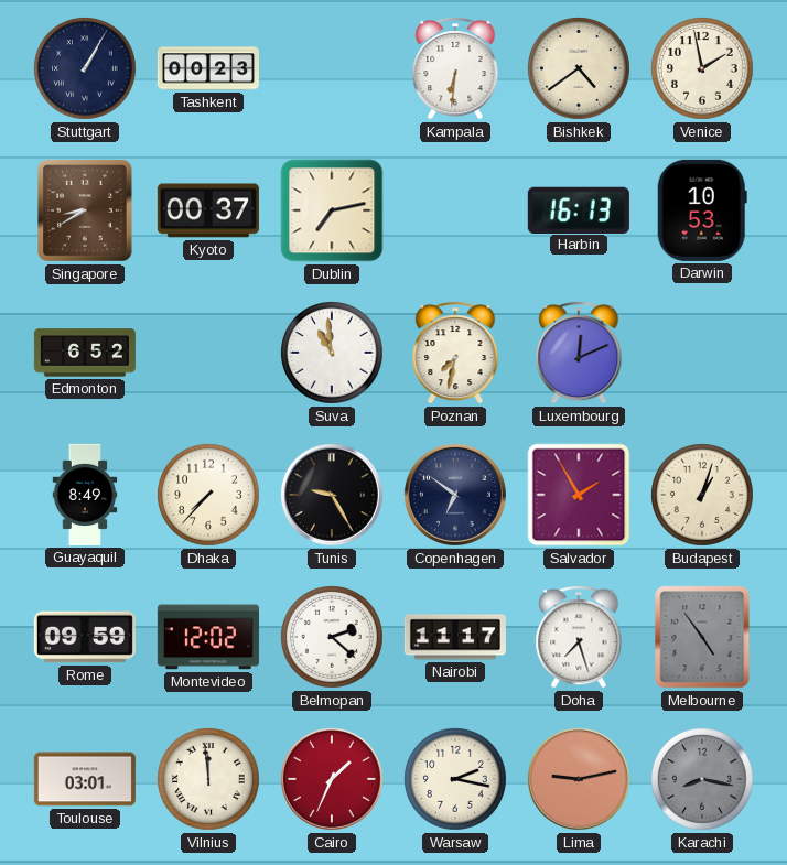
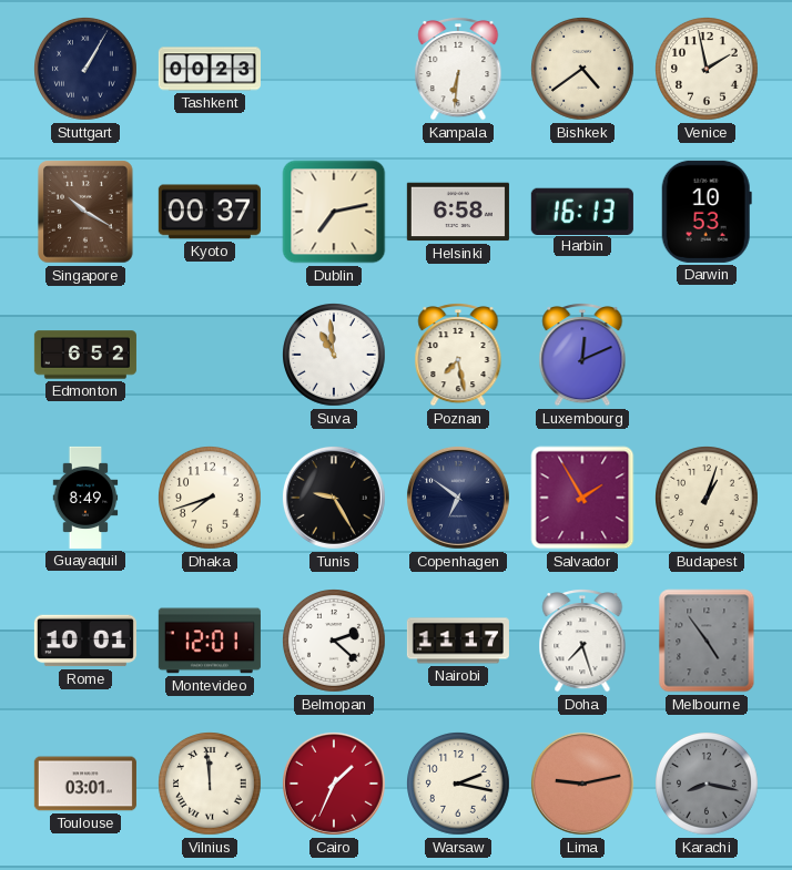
Singapore: 8:40 -> 10:20
Helsinki: none -> 6:58
Poznan: 7:32 -> 7:28
Dhaka: 7:37 -> 7:42
Rome: 09:59 -> 10:01
Montevideo: 12:02 -> 12:01
